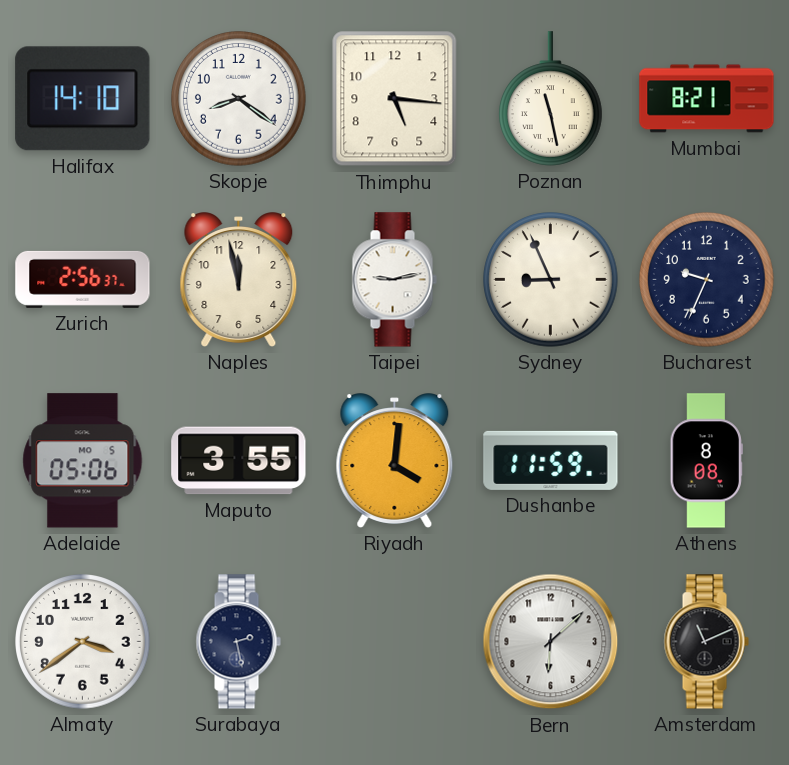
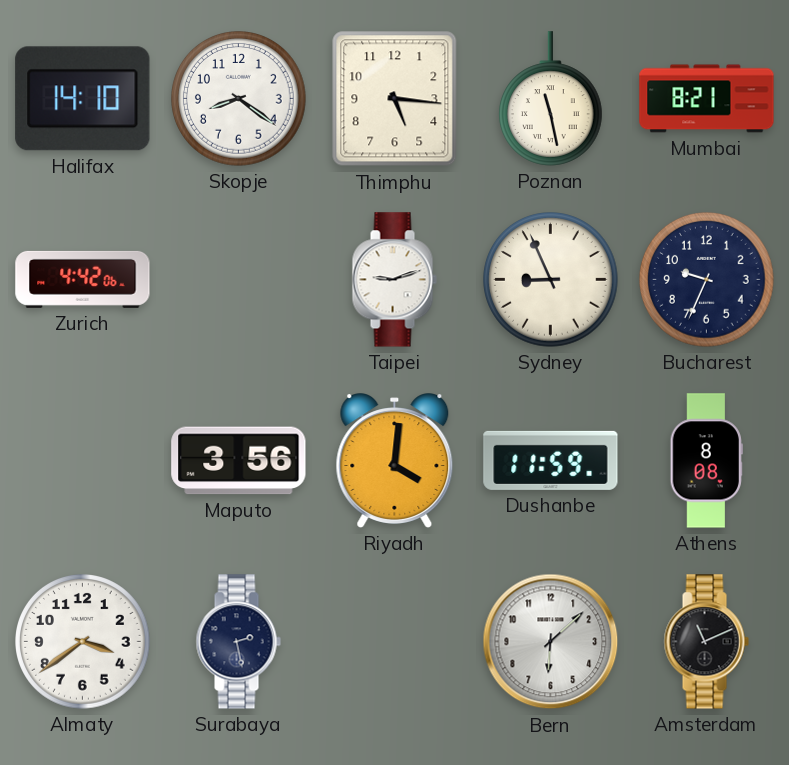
Zurich: 2:56 -> 4:42
Naples: 11:58 -> none
Taipei: 9:13 -> 9:12
Adelaide: 05:06 -> none
Maputo: 3:55 -> 3:56
